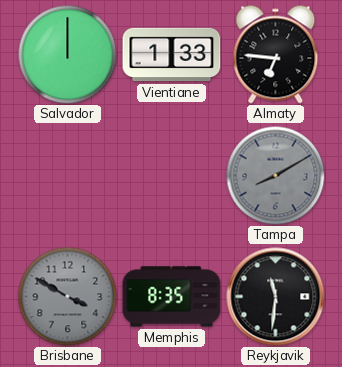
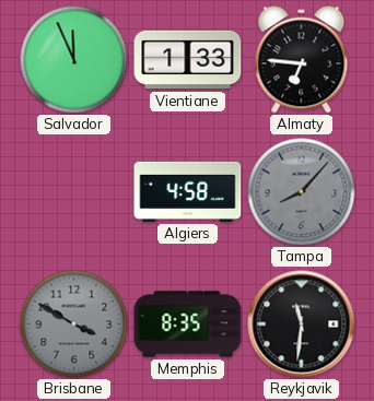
Salvador: 12:00 -> 11:56
Algiers: none -> 4:58
Tampa: 8:10 -> 8:07
